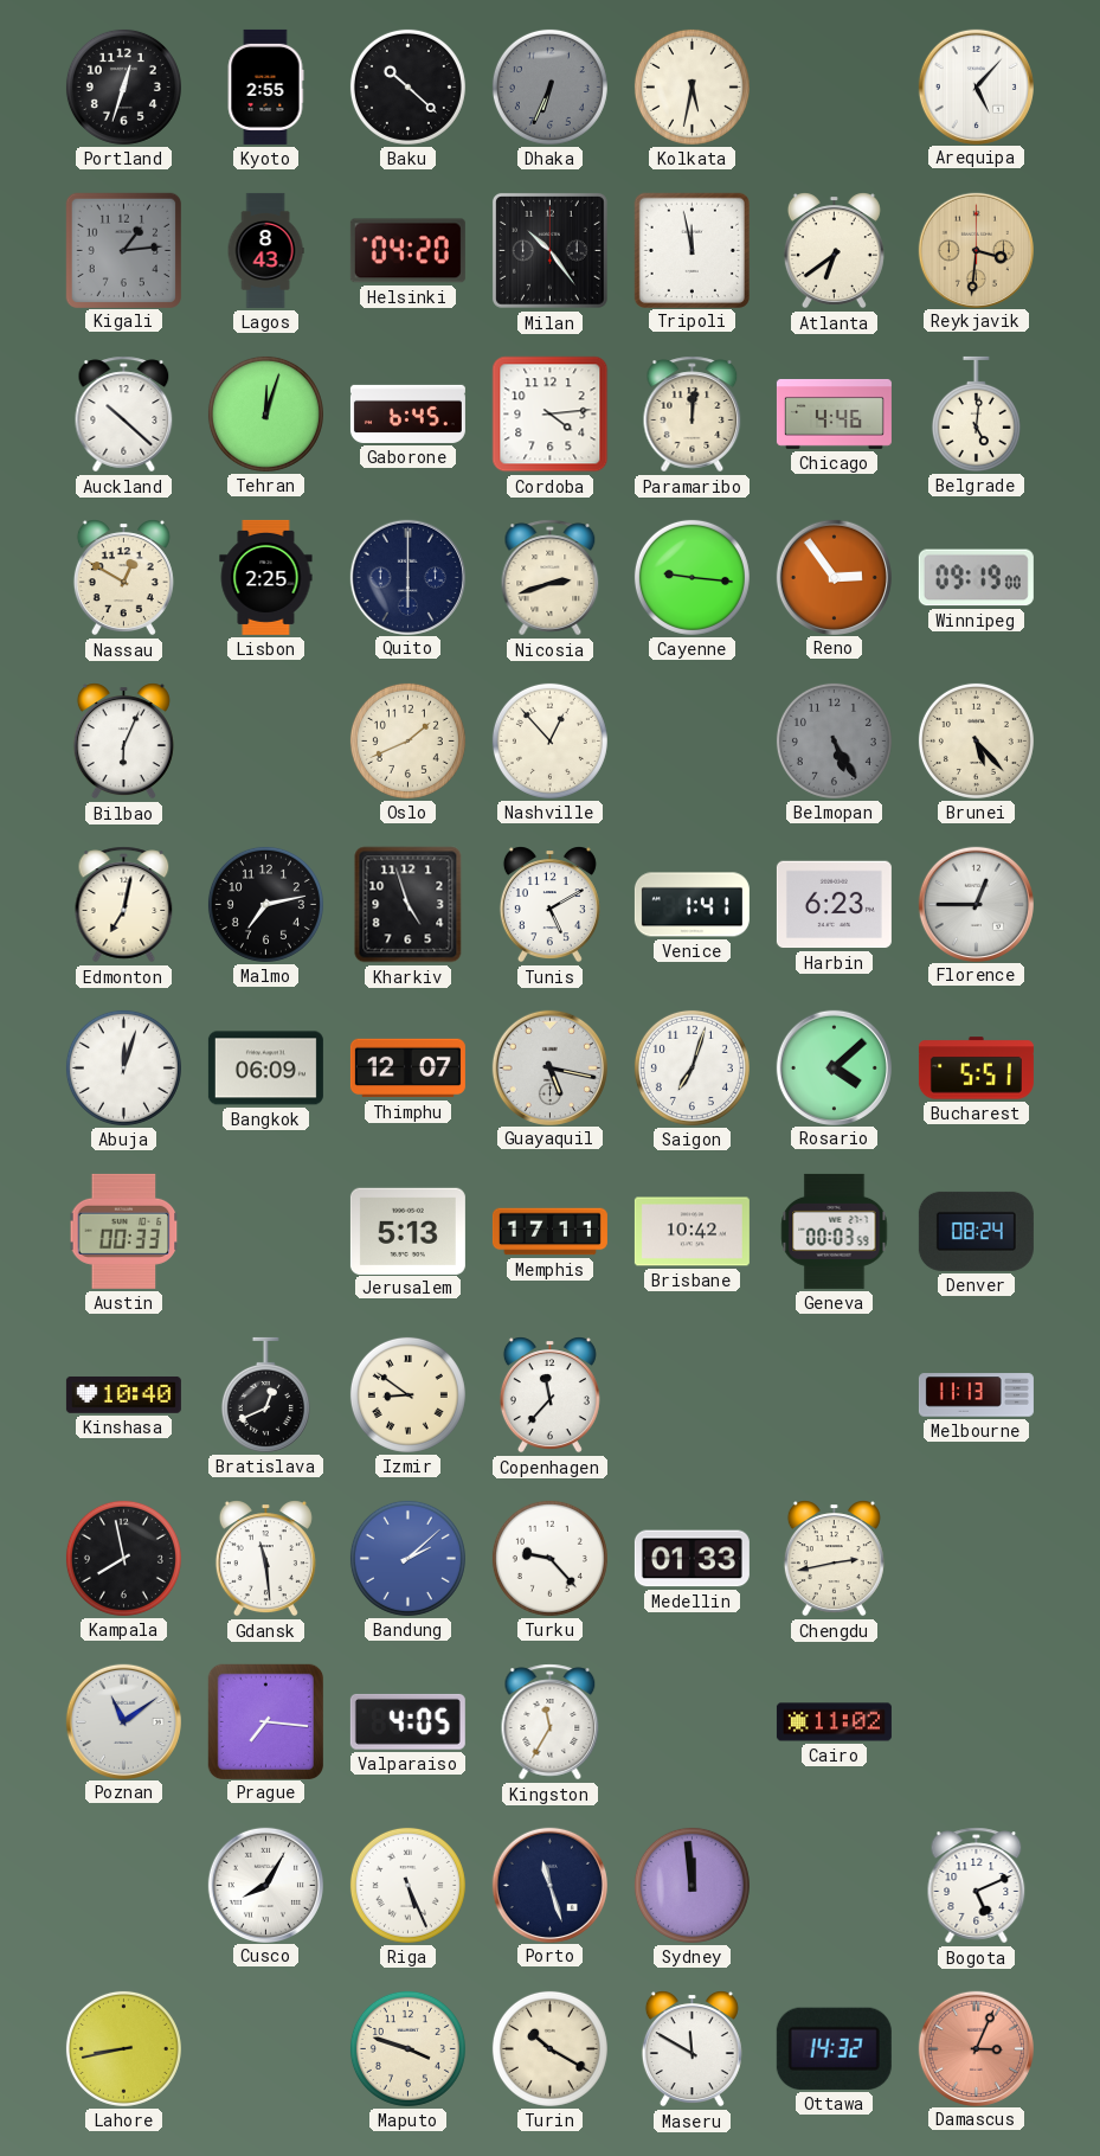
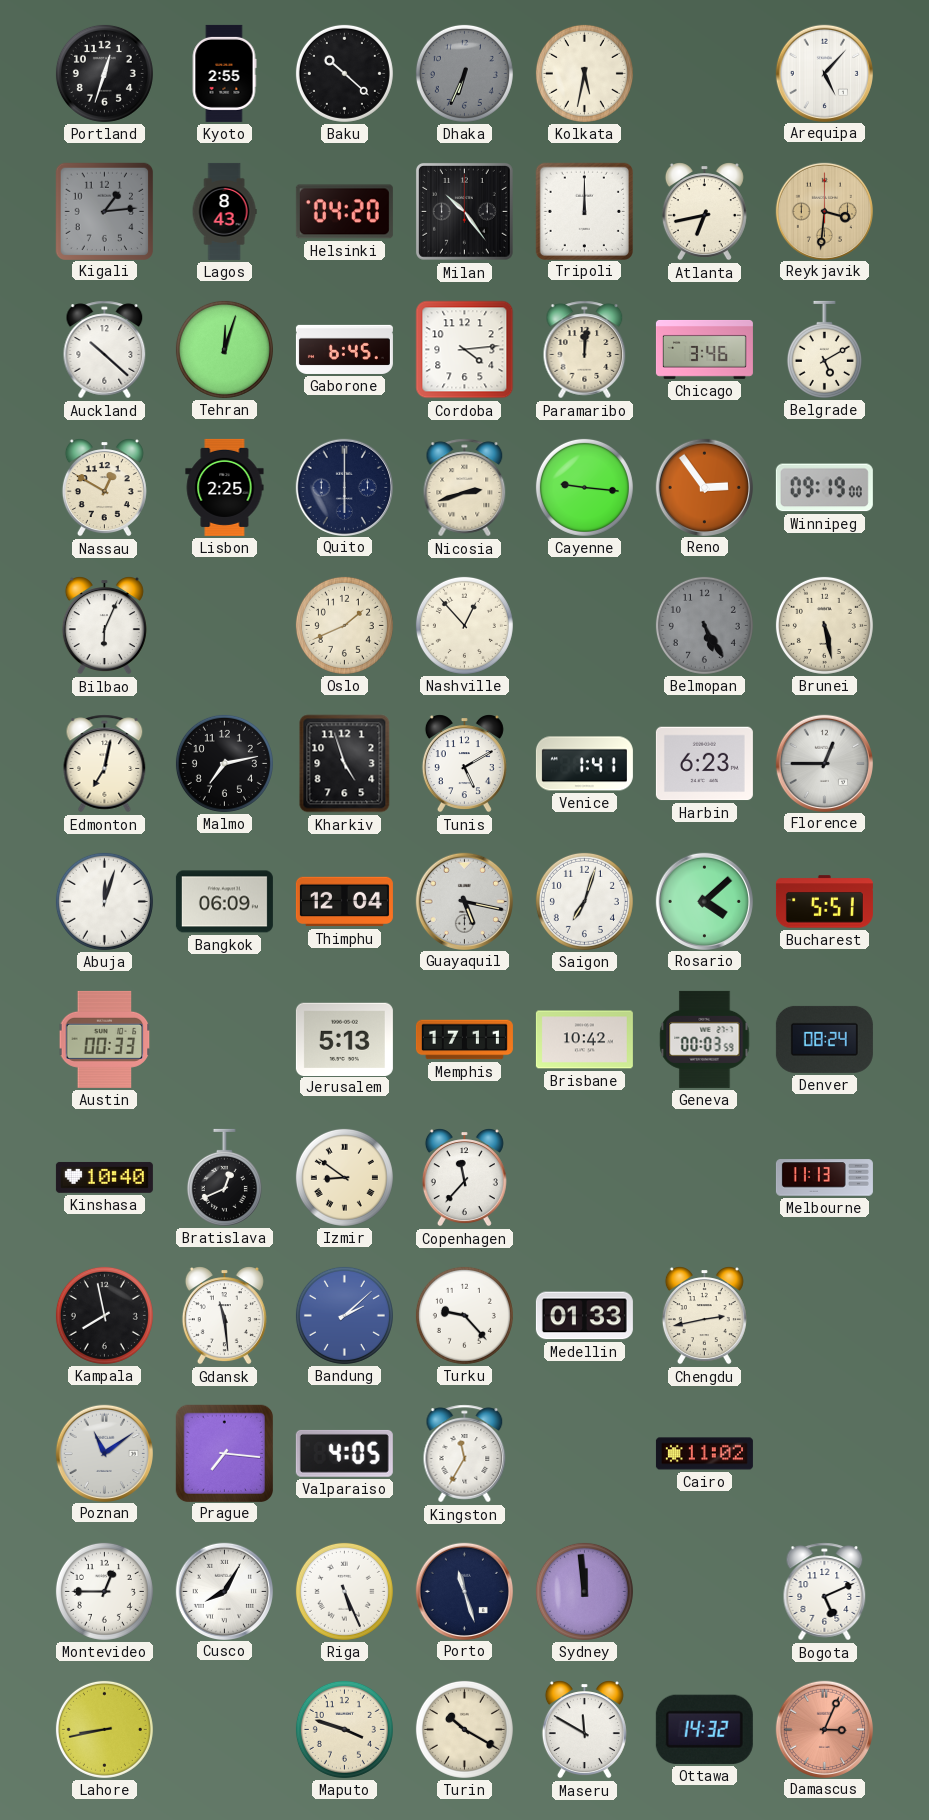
Tripoli: 11:58 -> 12:00
Atlanta: 6:39 -> 6:43
Chicago: 4:46 -> 3:46
Belgrade: 5:01 -> 5:10
Brunei: 5:23 -> 5:28
Thimphu: 12:07 -> 12:04
Montevideo: none -> 12:45
